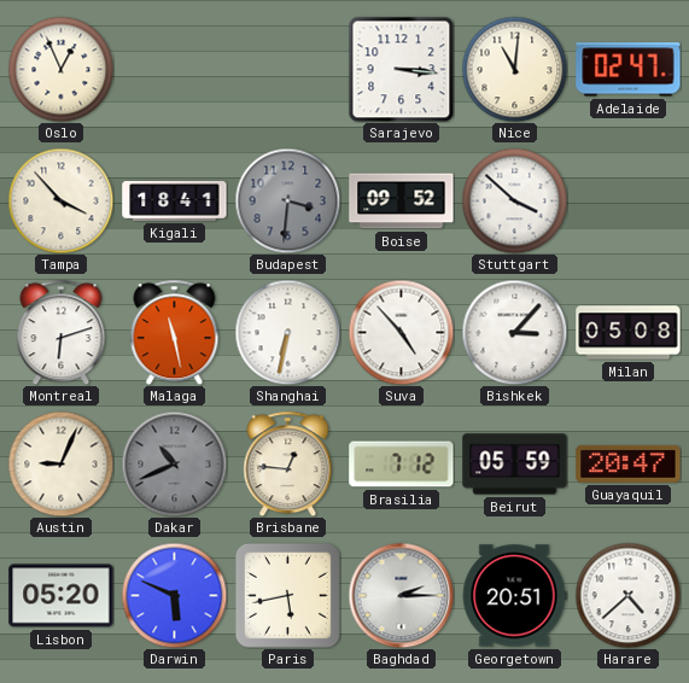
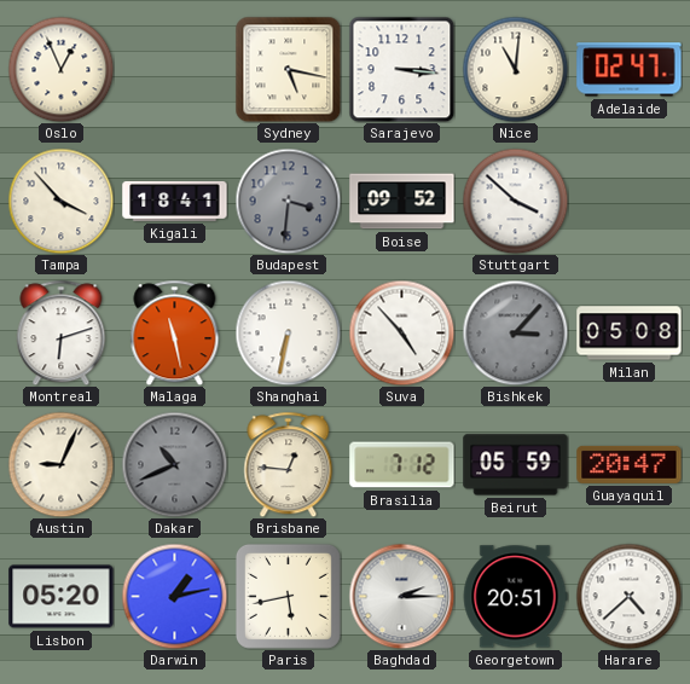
Sydney: none -> 5:17
Bishkek dial: white -> grey
Darwin: 5:49 -> 1:13
